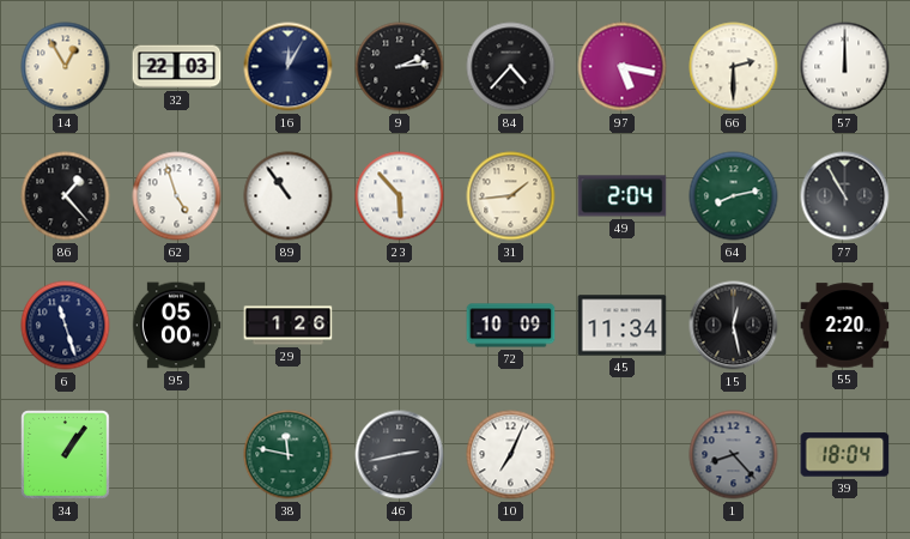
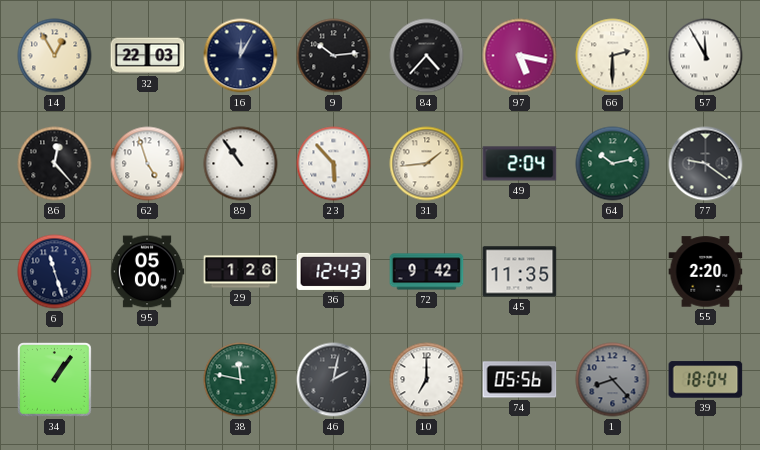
9: 2:14 -> 10:14
57: 12:00 -> 11:55
86: 1:23 -> 12:23
64: 8:13 -> 10:13
77: 10:55 -> 9:21
36: none -> 12:43
72: 10:09 -> 9:42
45: 11:34 -> 11:35
15: 12:28 -> none
46: 2:43 -> 2:02
10: 7:04 -> 7:00
74: none -> 05:56
